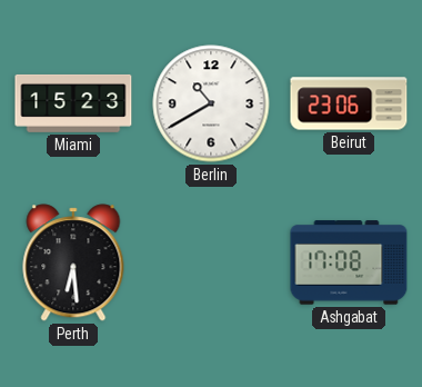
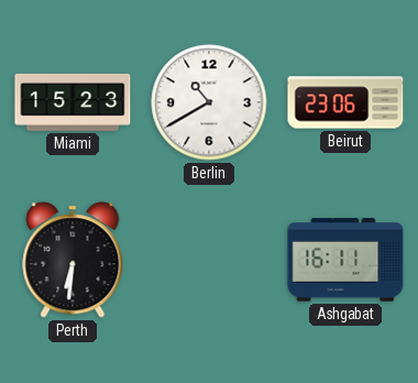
Perth: 6:29 -> 6:31
Ashgabat: 17:08 -> 16:11
